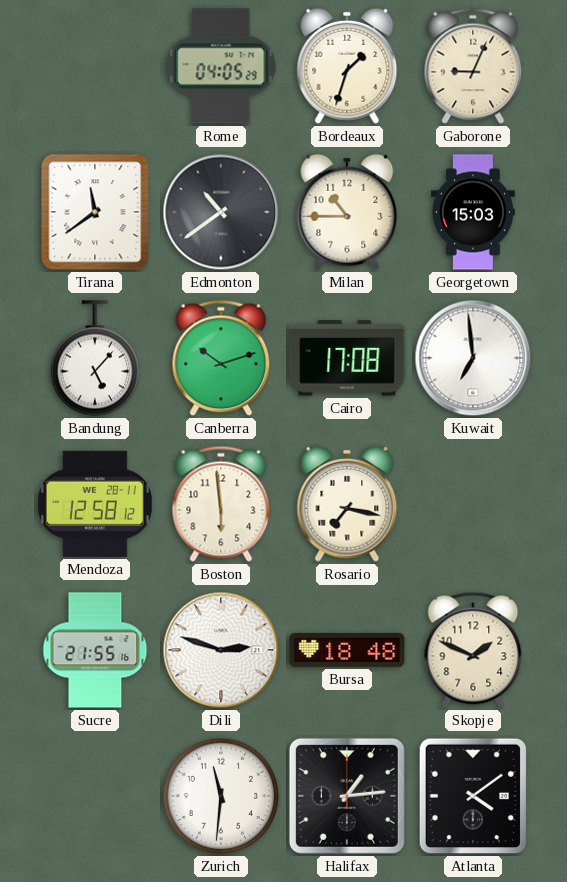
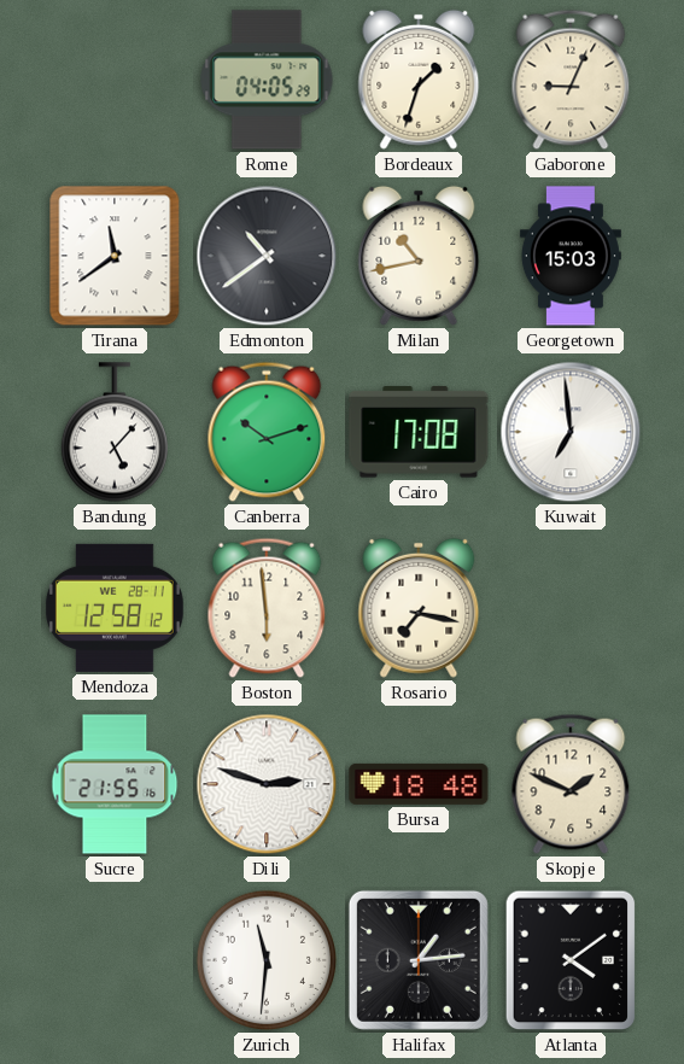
Milan: 10:45 -> 10:43
